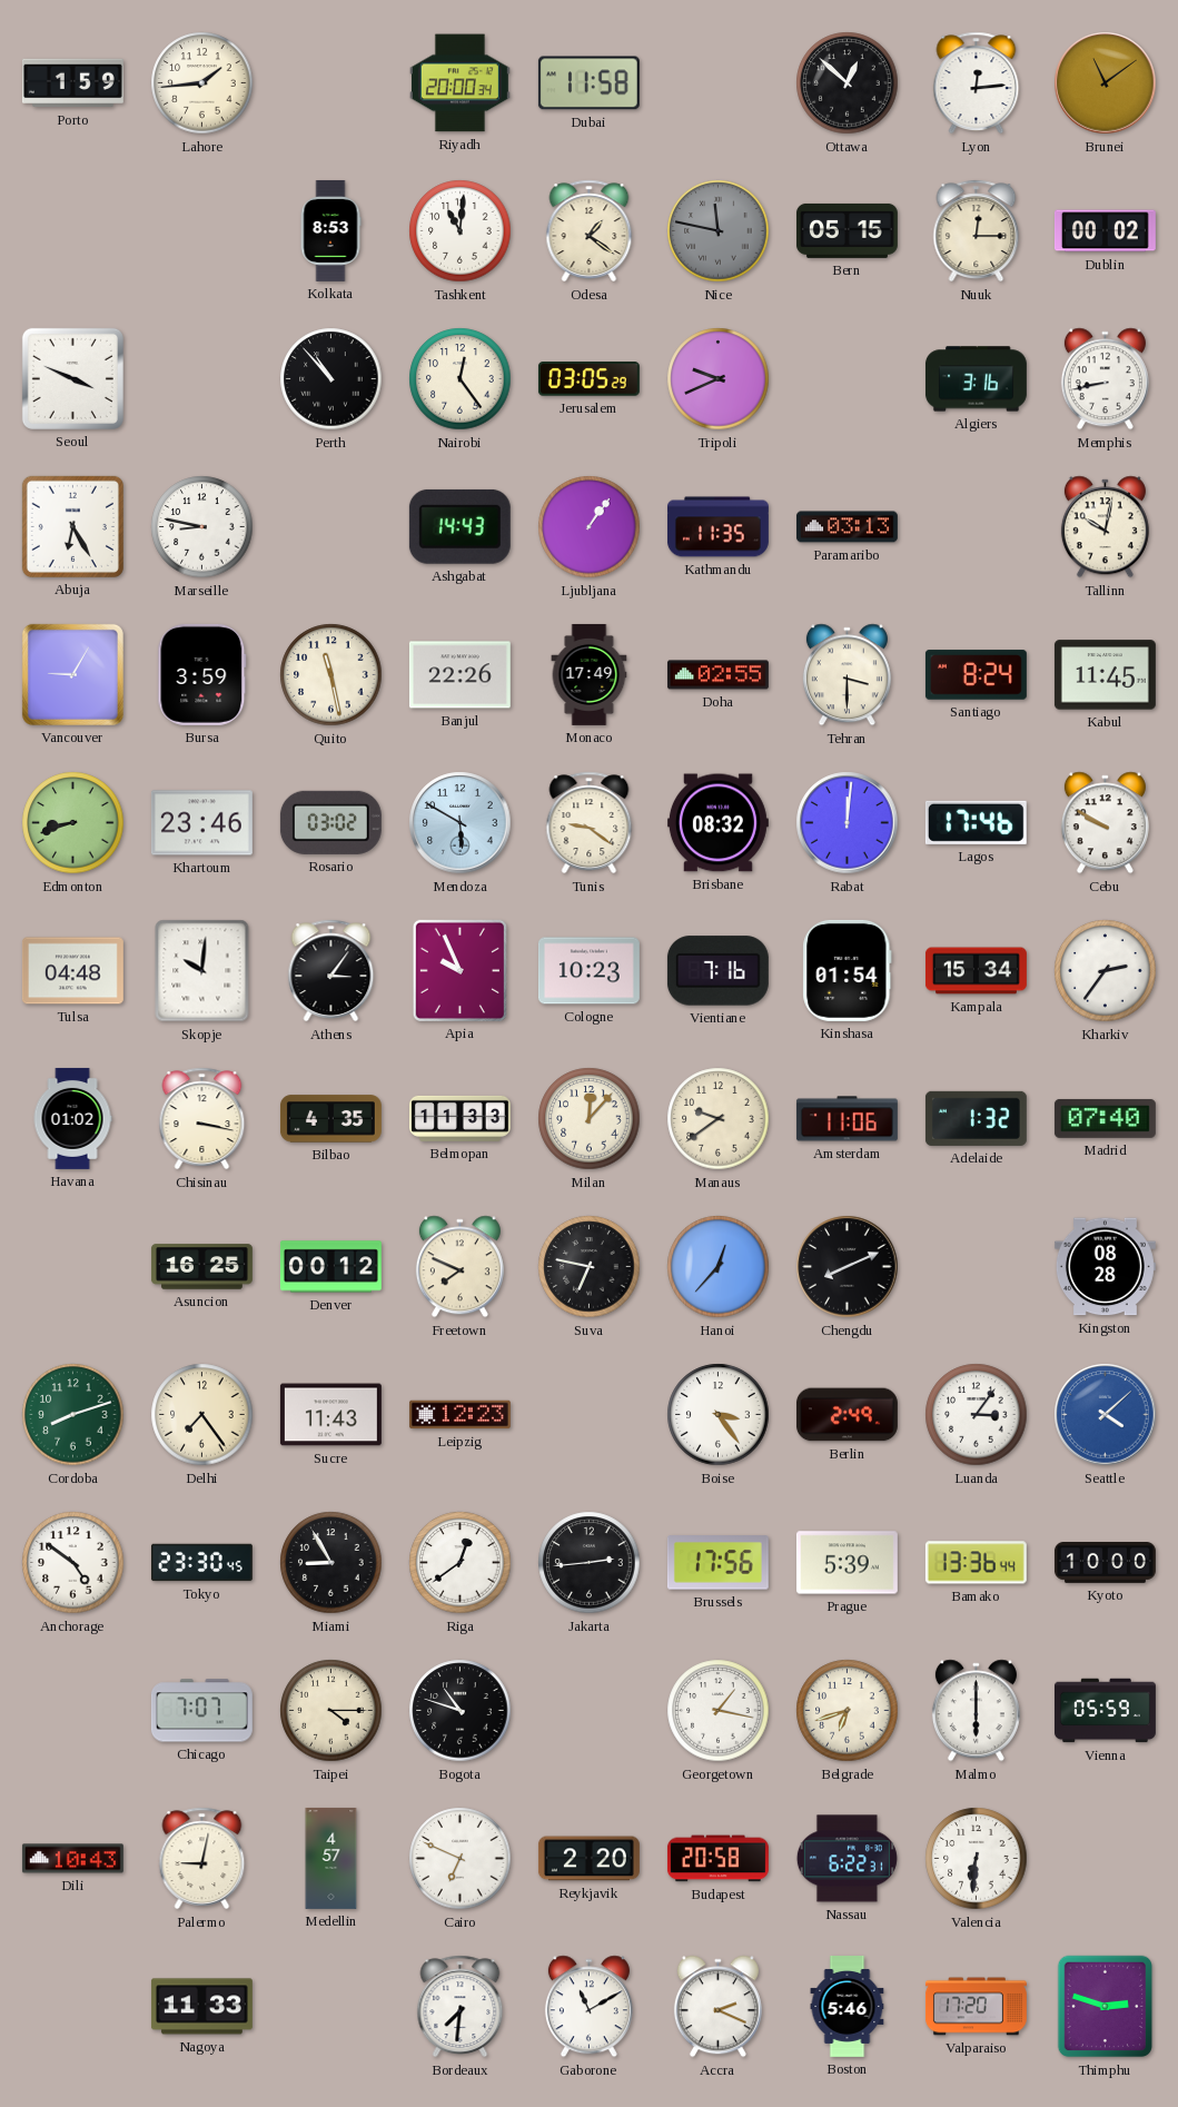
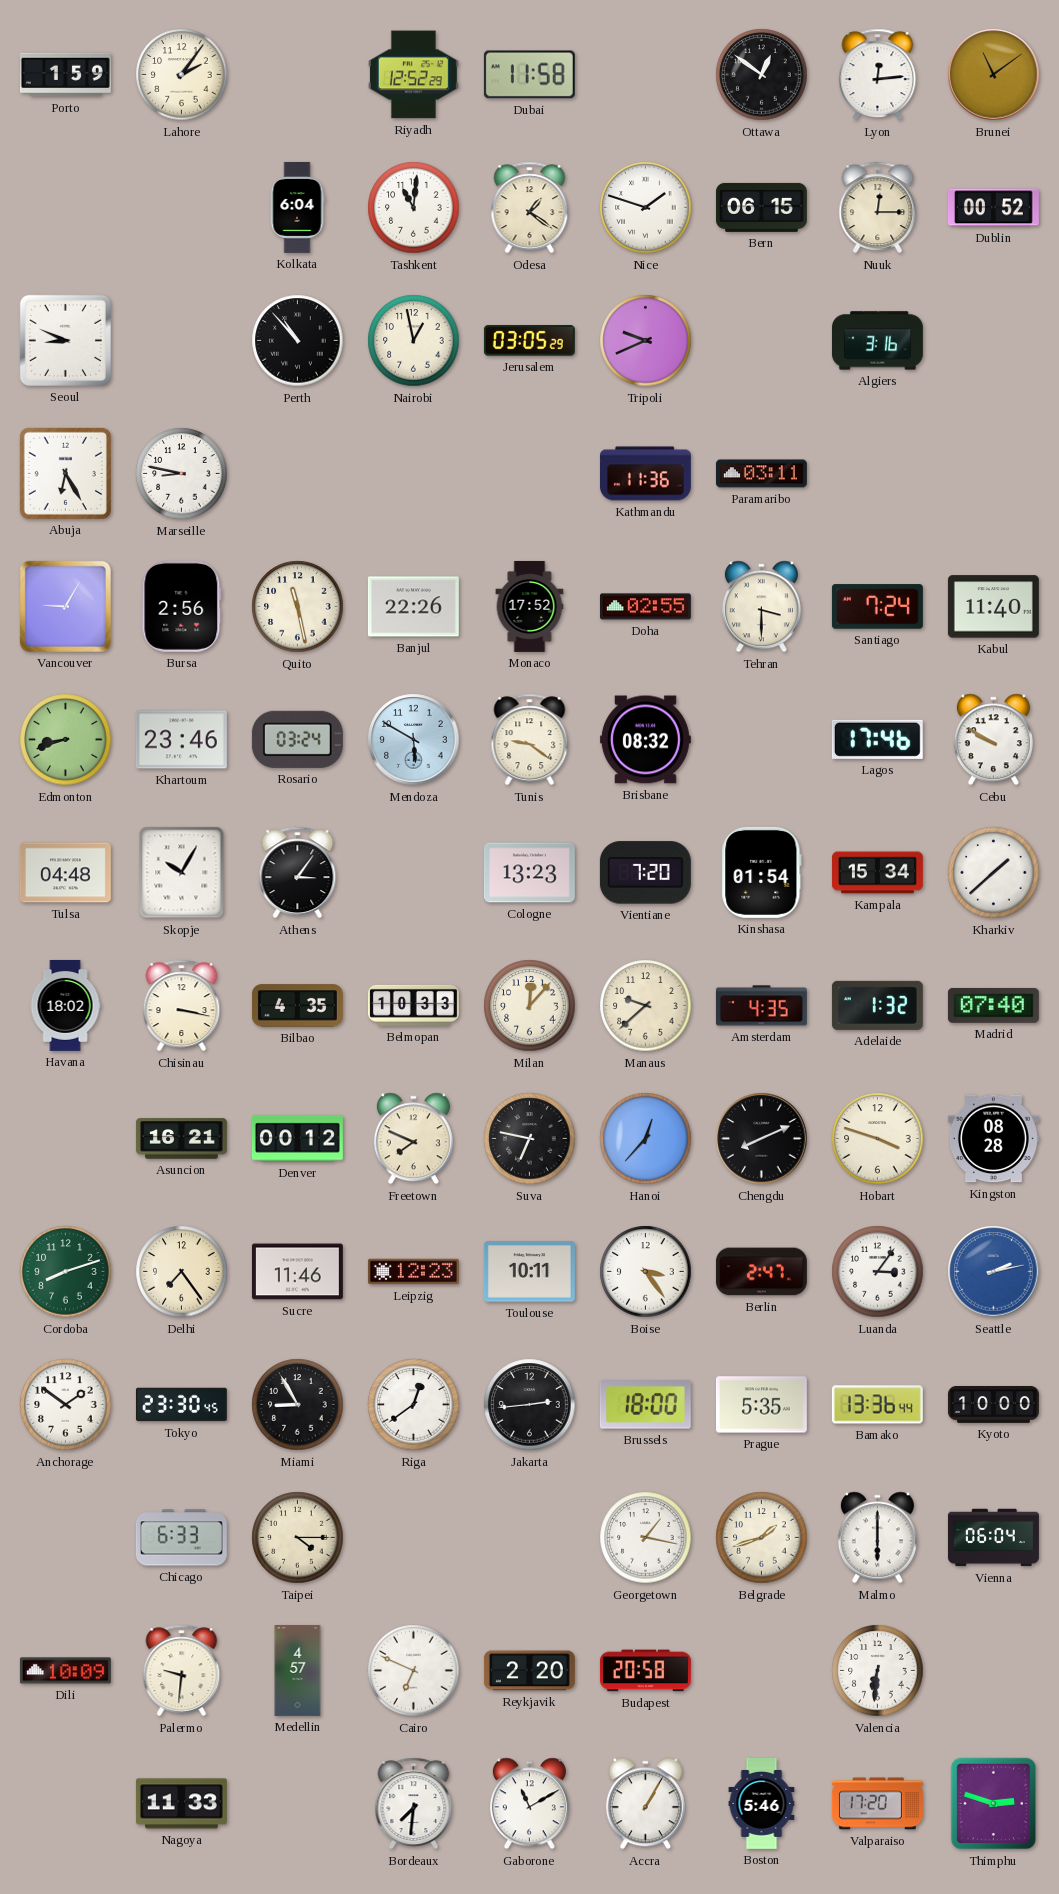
Lahore: 1:44 -> 2:06
Riyadh: 20:00 -> 12:52
Ottawa: 12:52 -> 12:51
Kolkata: 8:53 -> 6:04
Nice: 11:47 -> 1:48
Nice dial: grey -> white
Bern: 05:15 -> 06:15
Dublin: 00:02 -> 00:52
Seoul: 3:49 -> 8:49
Nairobi: 12:24 -> 12:58
Memphis: 8:43 -> none
Ashgabat: 14:43 -> none
Ljubljana: 1:06 -> none
Kathmandu: 11:35 -> 11:36
Paramaribo: 03:13 -> 03:11
Tallinn: 10:02 -> none
Bursa: 3:59 -> 2:56
Monaco: 17:49 -> 17:52
Santiago: 8:24 -> 7:24
Kabul: 11:45 -> 11:40
Rosario: 03:02 -> 03:24
Rabat: 12:01 -> none
Skopje: 10:01 -> 10:05
Apia: 9:56 -> none
Cologne: 10:23 -> 13:23
Vientiane: 7:16 -> 7:20
Kharkiv: 2:36 -> 1:38
Havana: 01:02 -> 18:02
Belmopan: 11:33 -> 10:33
Manaus: 9:39 -> 9:38
Amsterdam: 11:06 -> 4:35
Asuncion: 16:25 -> 16:21
Hobart: none -> 3:48
Sucre: 11:43 -> 11:46
Toulouse: none -> 10:11
Berlin: 2:49 -> 2:47
Seattle: 4:08 -> 2:13
Anchorage: 4:51 -> 1:51
Brussels: 17:56 -> 18:00
Prague: 5:39 -> 5:35
Chicago: 7:07 -> 6:33
Bogota: 10:48 -> none
Belgrade: 6:42 -> 1:42
Vienna: 05:59 -> 06:04
Dili: 10:43 -> 10:09
Palermo: 9:02 -> 9:31
Nassau: 6:22 -> none
Accra: 2:19 -> 1:05
